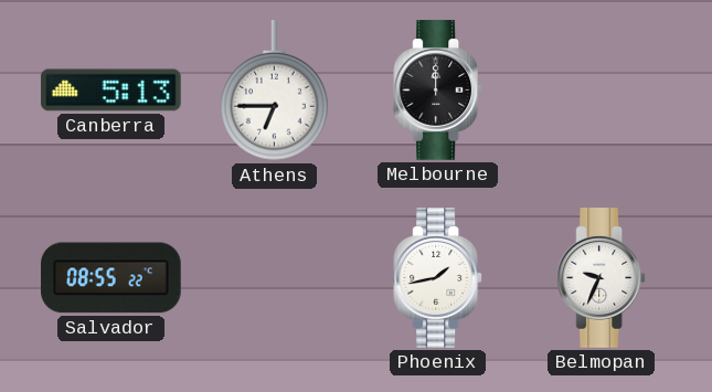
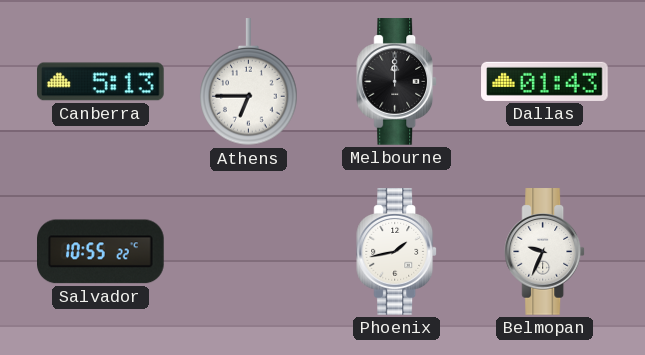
Dallas: none -> 01:43
Salvador: 08:55 -> 10:55
